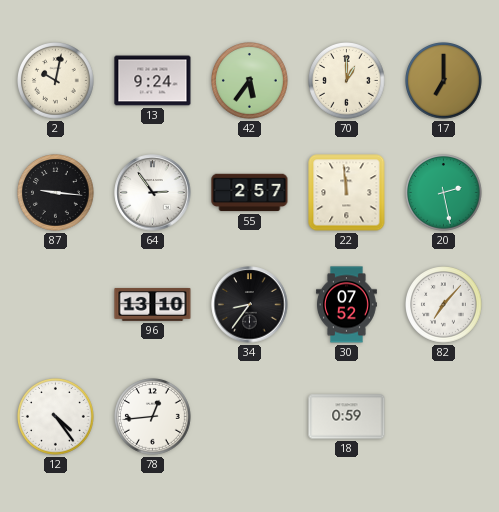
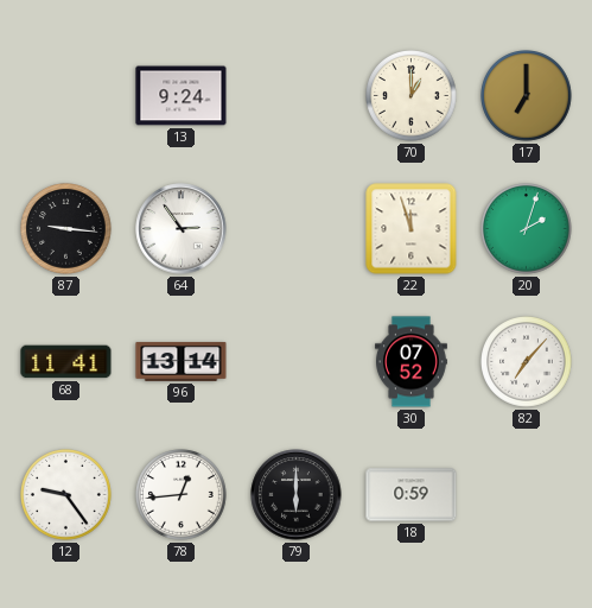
2: 10:02 -> none
42: 5:36 -> none
55: 2:57 -> none
22: 11:59 -> 11:57
20: 2:28 -> 2:03
68: none -> 11:41
96: 13:10 -> 13:14
34: 8:36 -> none
12: 4:24 -> 9:24
79: none -> 6:00
